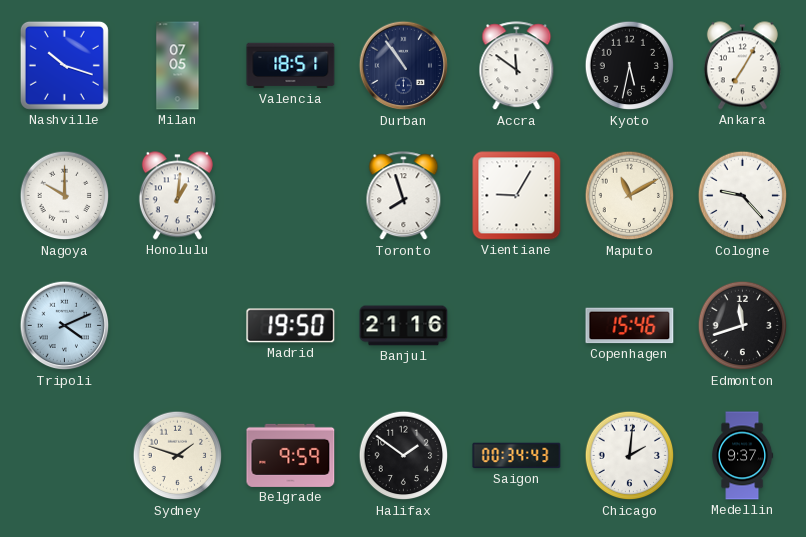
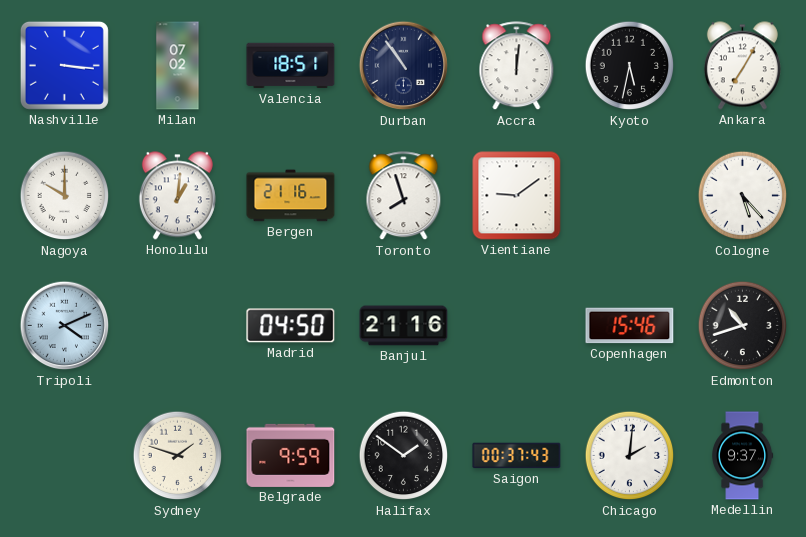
Nashville: 10:18 -> 3:16
Milan: 07:05 -> 07:02
Accra: 11:51 -> 12:01
Bergen: none -> 21:16
Vientiane: 9:05 -> 9:09
Maputo: 11:10 -> none
Cologne: 9:23 -> 5:23
Madrid: 19:50 -> 04:50
Edmonton: 11:42 -> 10:42
Saigon: 00:34 -> 00:37
